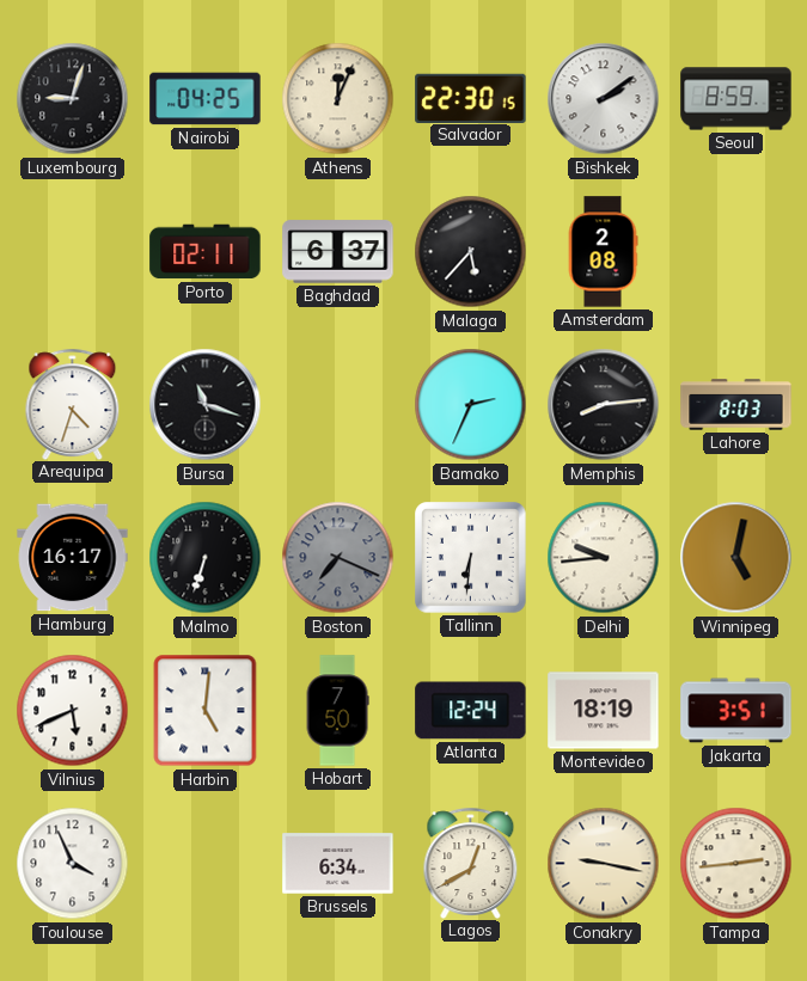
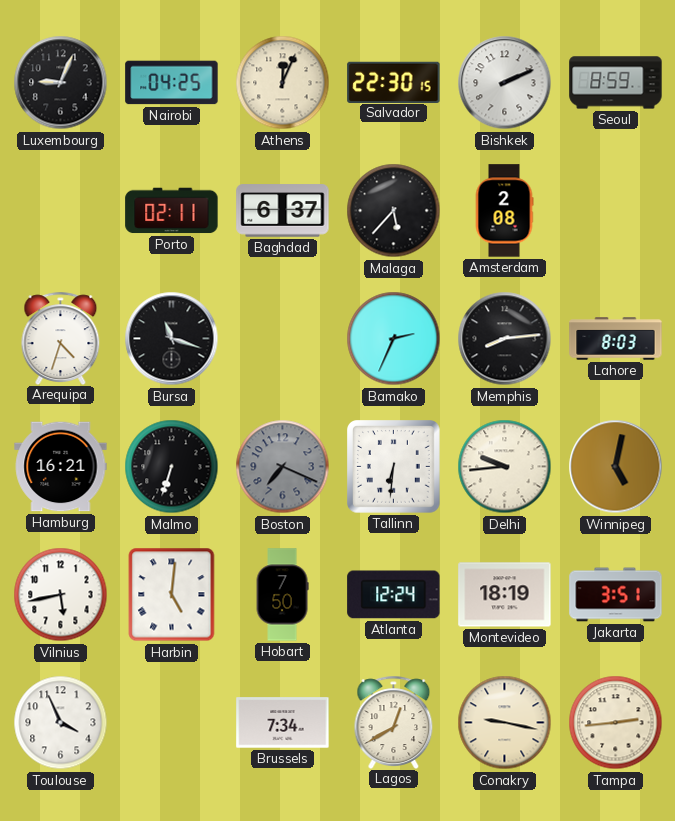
Luxembourg: 9:03 -> 9:04
Bishkek: 2:09 -> 2:11
Hamburg: 16:17 -> 16:21
Vilnius: 5:41 -> 5:43
Brussels: 6:34 -> 7:34
